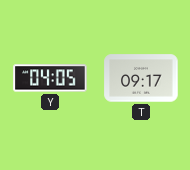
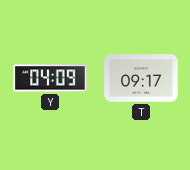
Y: 04:05 -> 04:09
